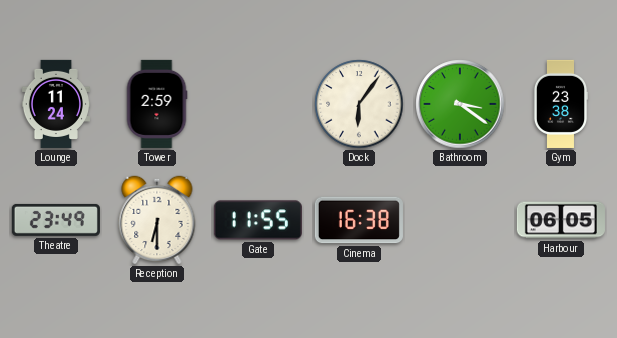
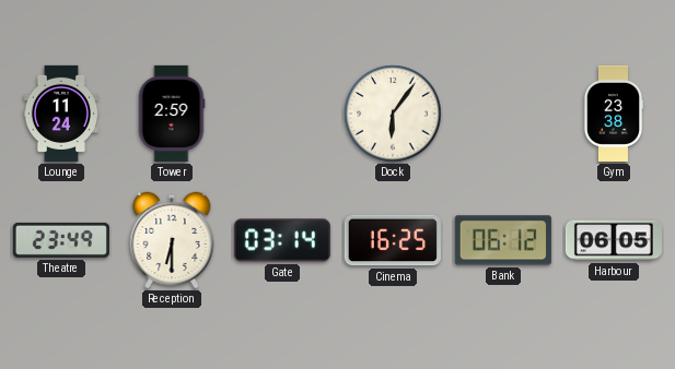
Bathroom: 3:21 -> none
Gate: 11:55 -> 03:14
Cinema: 16:38 -> 16:25
Bank: none -> 06:12
